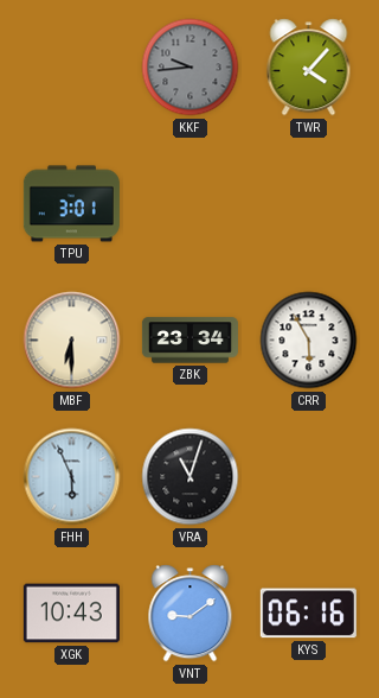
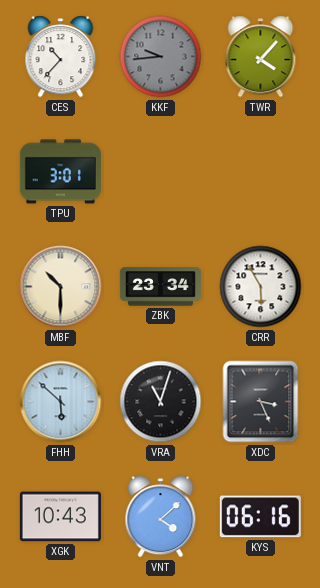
CES: none -> 10:37
MBF: 6:30 -> 10:30
FHH: 5:56 -> 5:52
XDC: none -> 3:26
VNT: 9:09 -> 4:08
